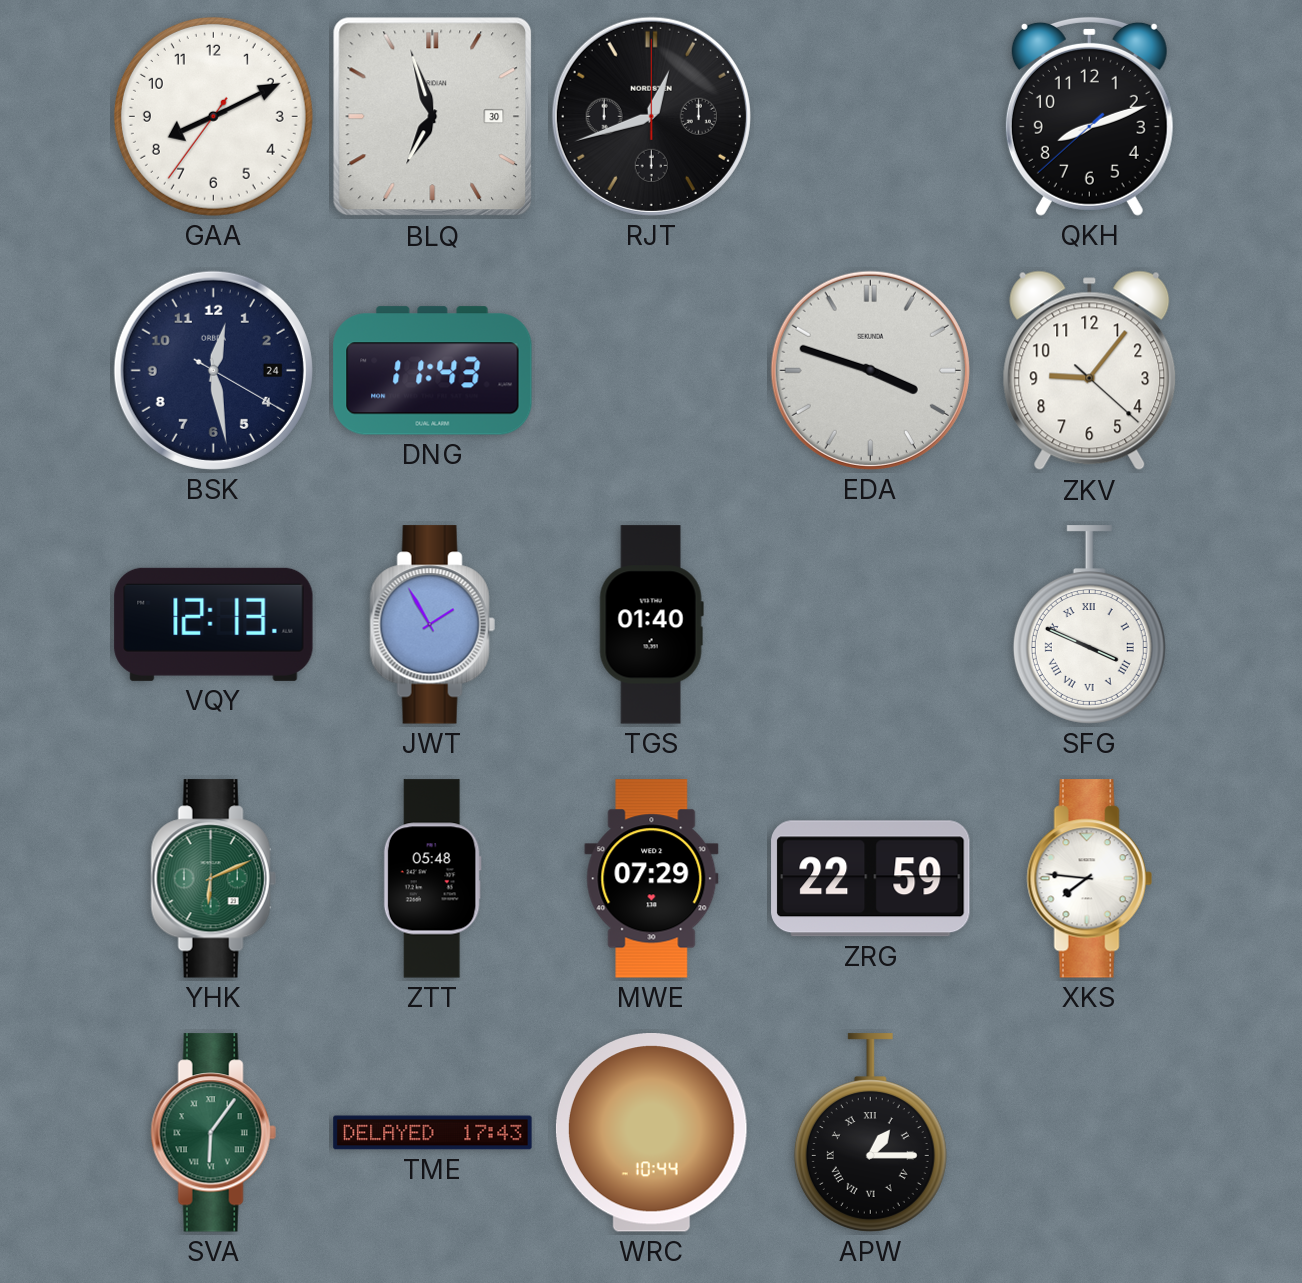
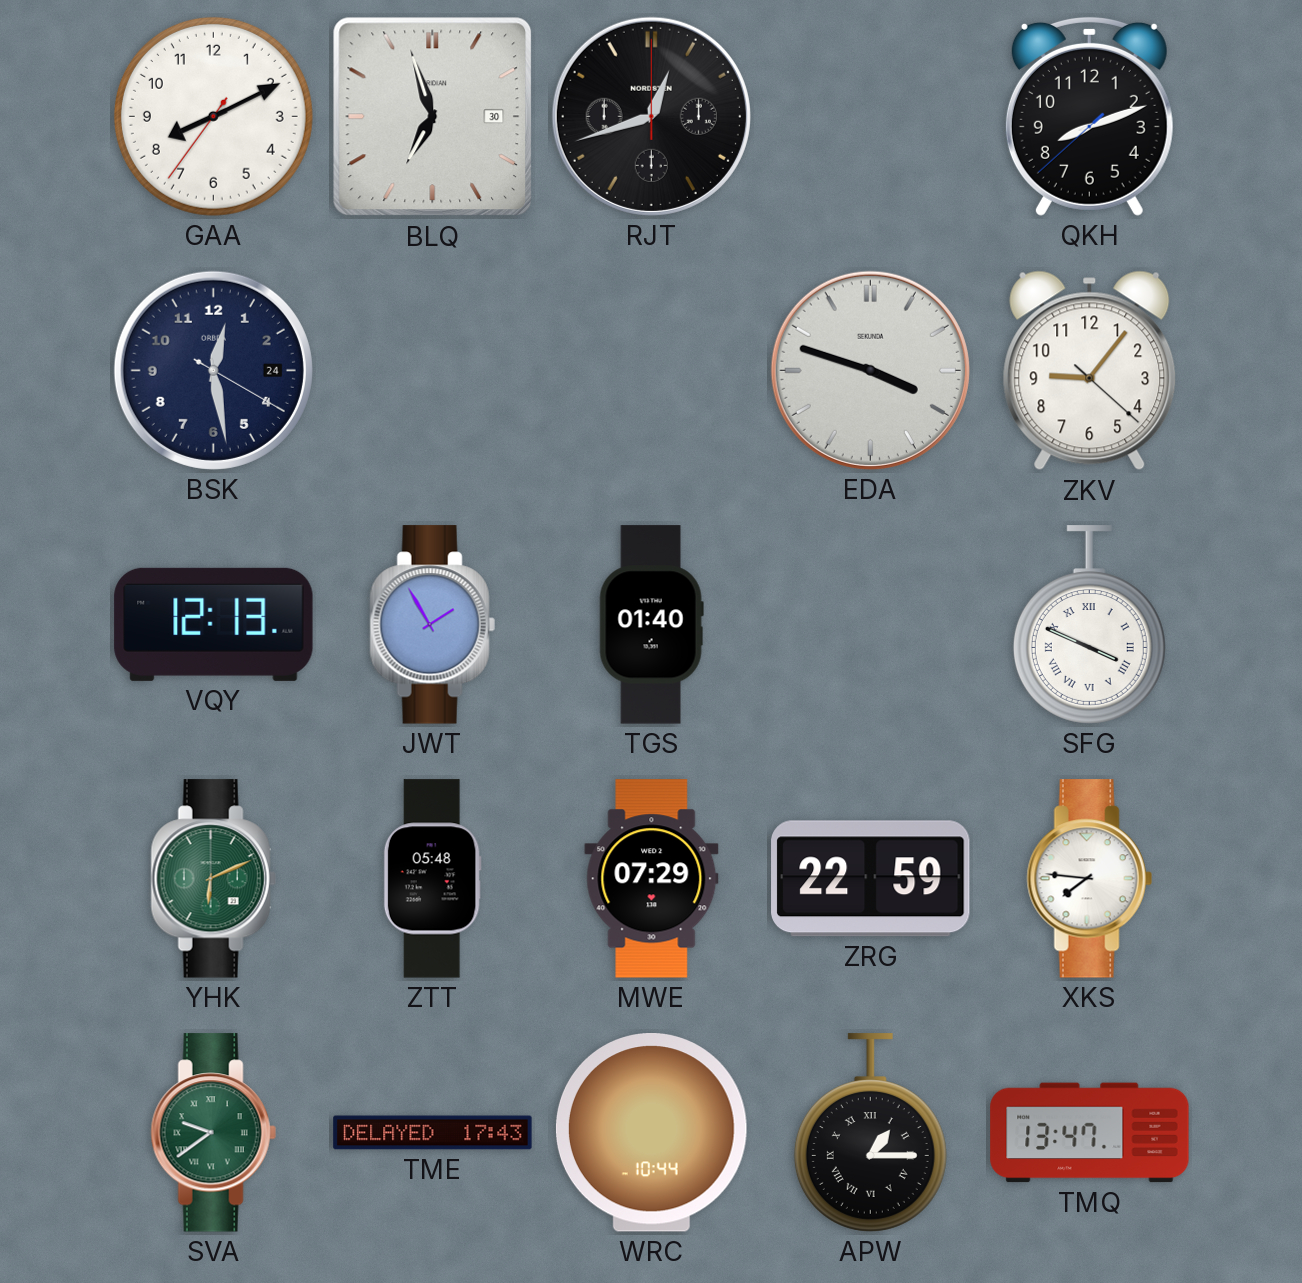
DNG: 11:43 -> none
SVA: 6:06 -> 9:39
TMQ: none -> 13:47
